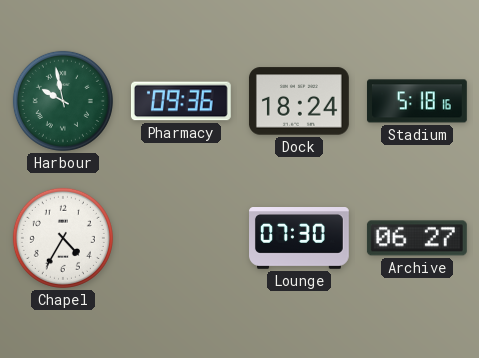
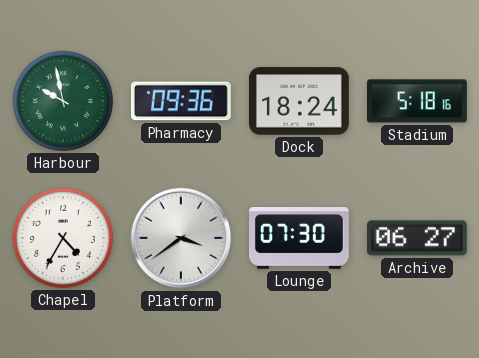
Platform: none -> 3:39
